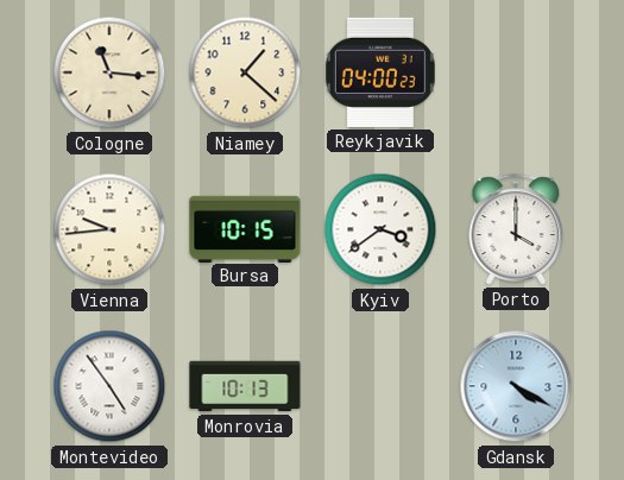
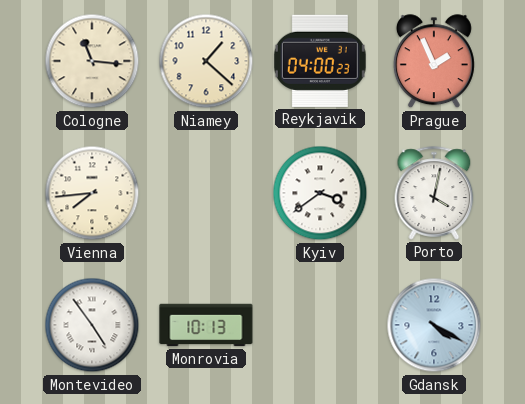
Prague: none -> 1:56
Vienna: 9:44 -> 7:44
Bursa: 10:15 -> none
Porto: 4:00 -> 4:02
